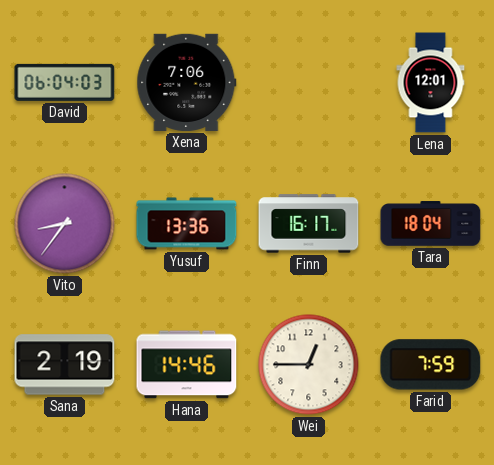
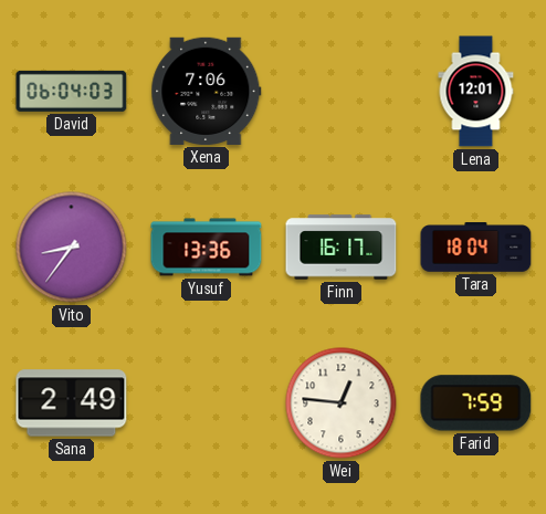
Sana: 2:19 -> 2:49
Hana: 14:46 -> none
Wei: 12:45 -> 12:46
